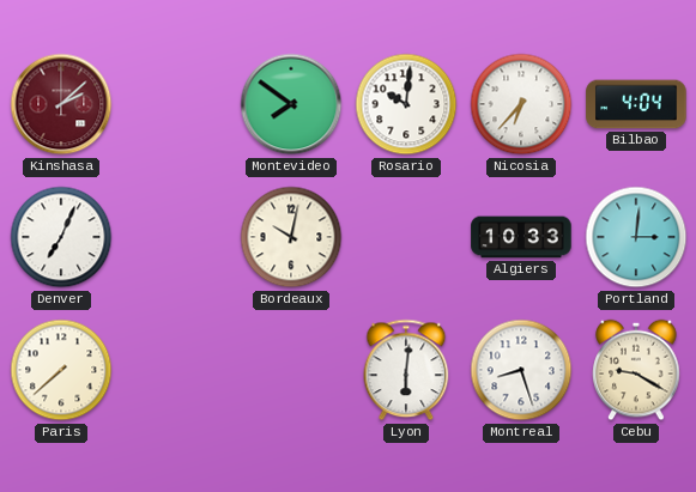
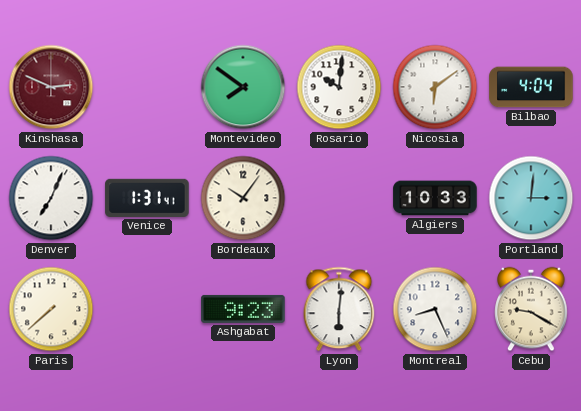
Kinshasa: 2:08 -> 2:49
Nicosia: 6:37 -> 6:09
Venice: none -> 1:31
Bordeaux: 10:02 -> 10:06
Ashgabat: none -> 9:23
Montreal: 8:27 -> 8:26
